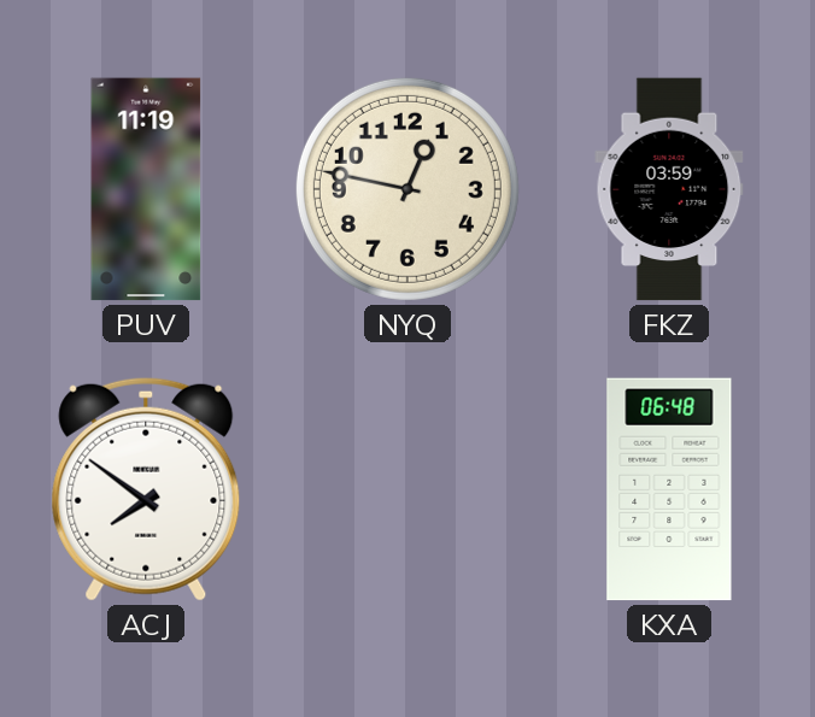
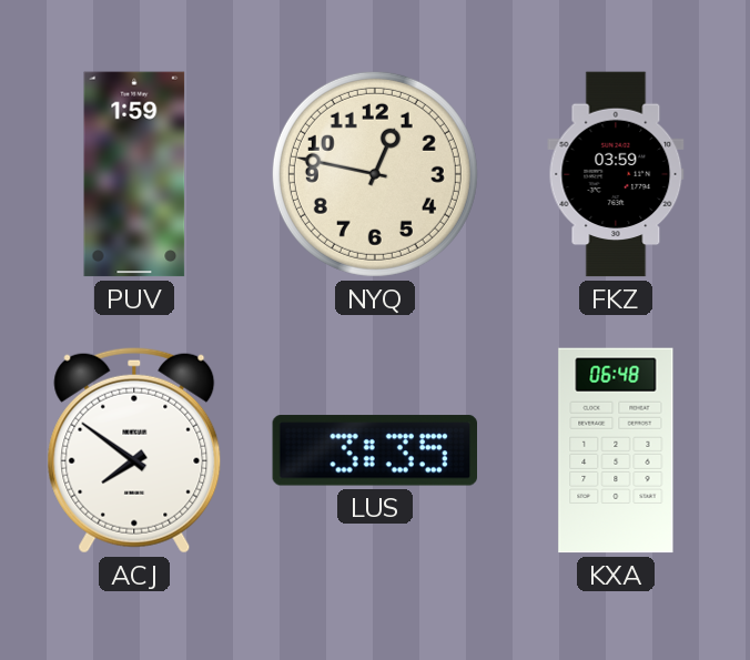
PUV: 11:19 -> 1:59
LUS: none -> 3:35
